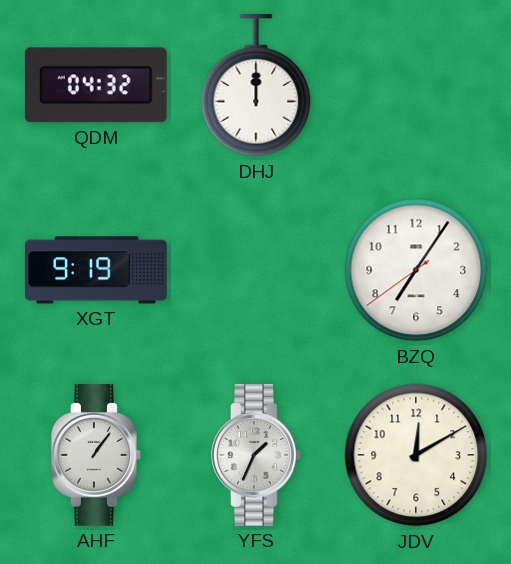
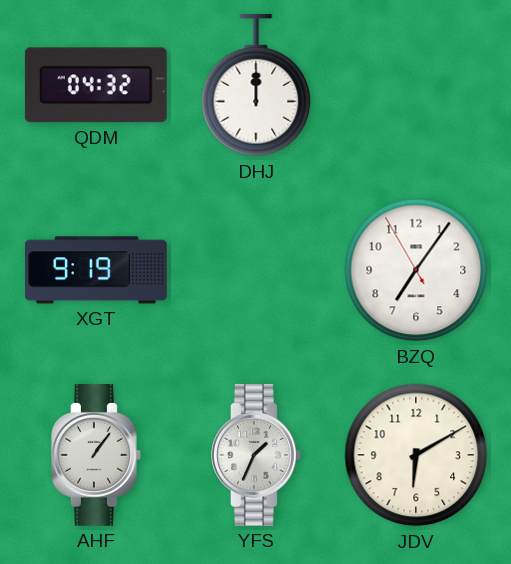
BZQ: 7:05:39 -> 7:05:55
JDV: 12:10 -> 6:10
